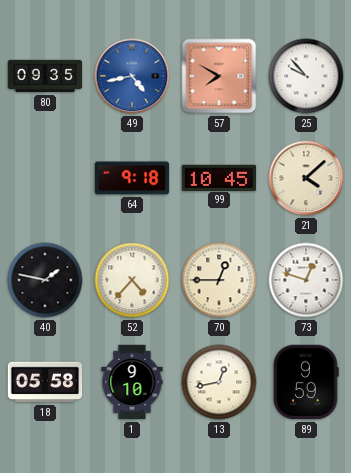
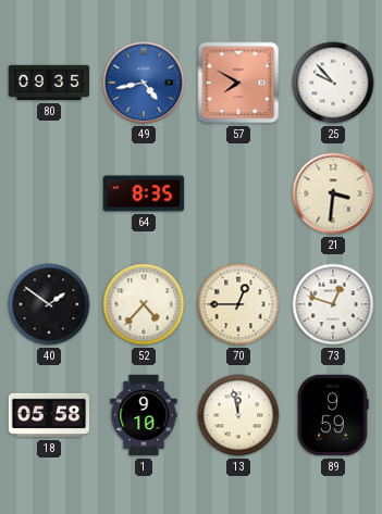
64: 9:18 -> 8:35
99: 10:45 -> none
21: 4:08 -> 3:31
40: 1:47 -> 1:51
13: 12:43 -> 11:58
